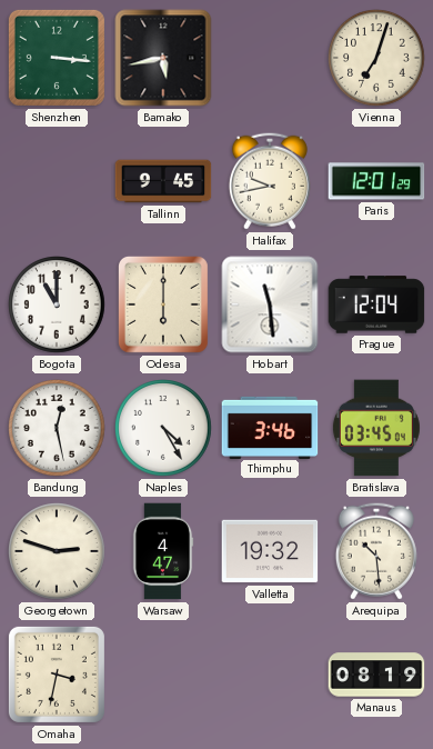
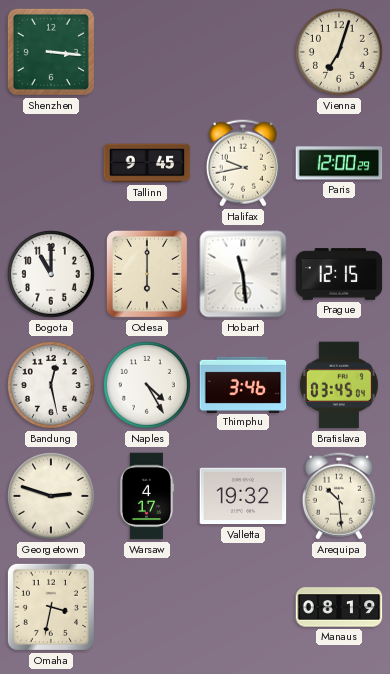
Bamako: 5:43 -> none
Paris: 12:01 -> 12:00
Prague: 12:04 -> 12:15
Warsaw: 4:47 -> 4:17
